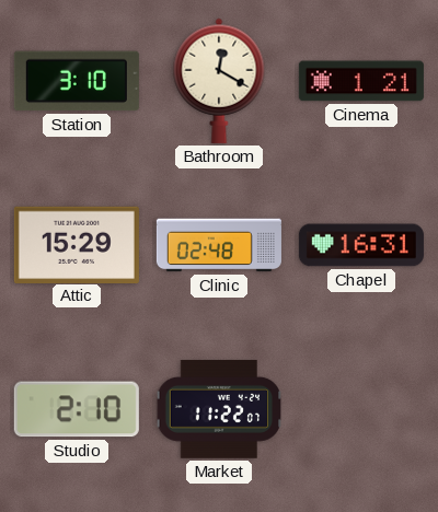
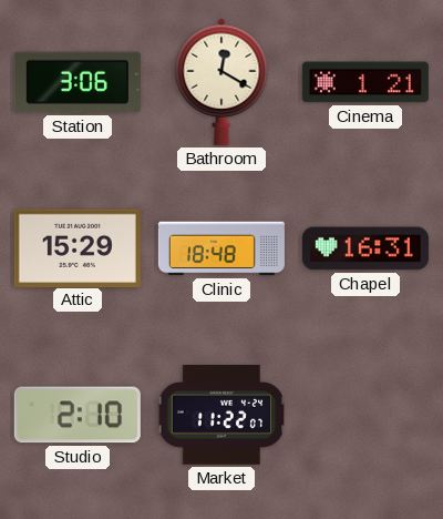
Station: 3:10 -> 3:06
Clinic: 02:48 -> 18:48
